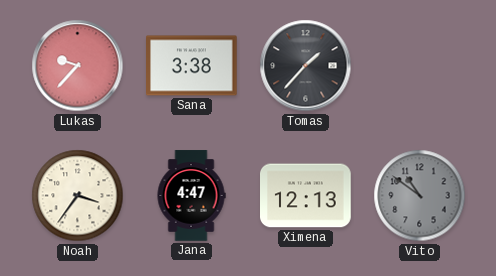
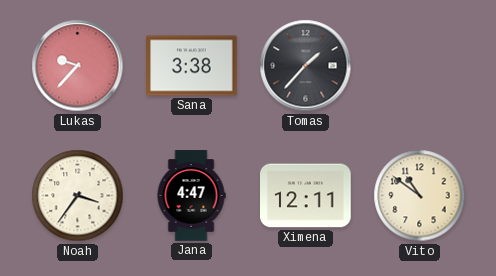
Ximena: 12:13 -> 12:11
Vito dial: grey -> cream
